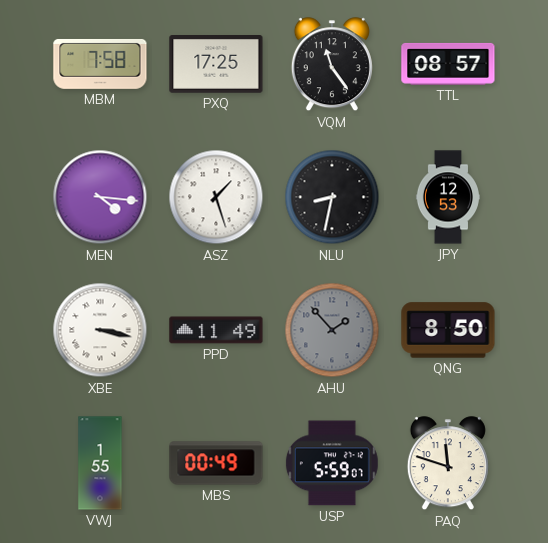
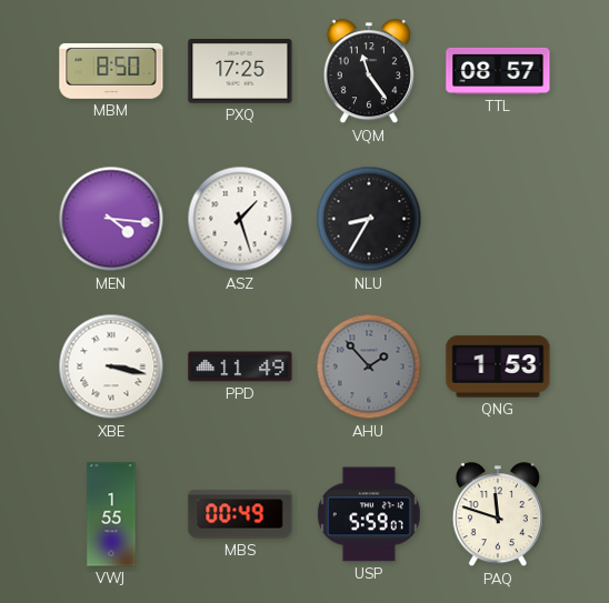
MBM: 7:58 -> 8:50
NLU: 8:32 -> 8:35
JPY: 12:53 -> none
QNG: 8:50 -> 1:53
